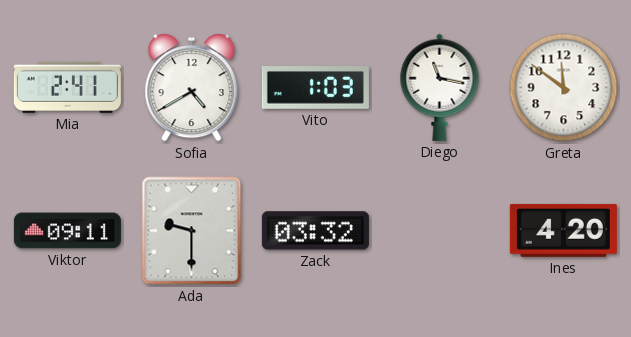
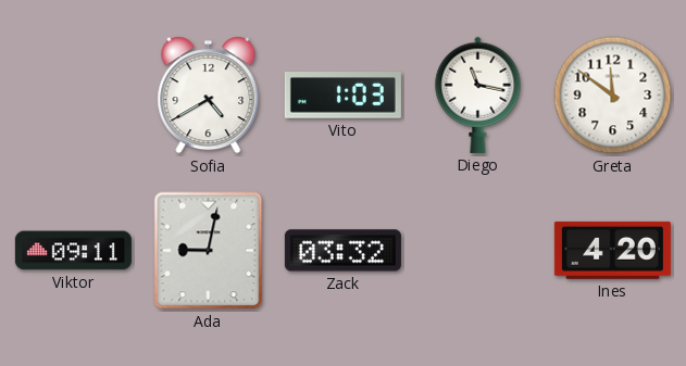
Mia: 2:41 -> none
Ada: 9:30 -> 9:02
